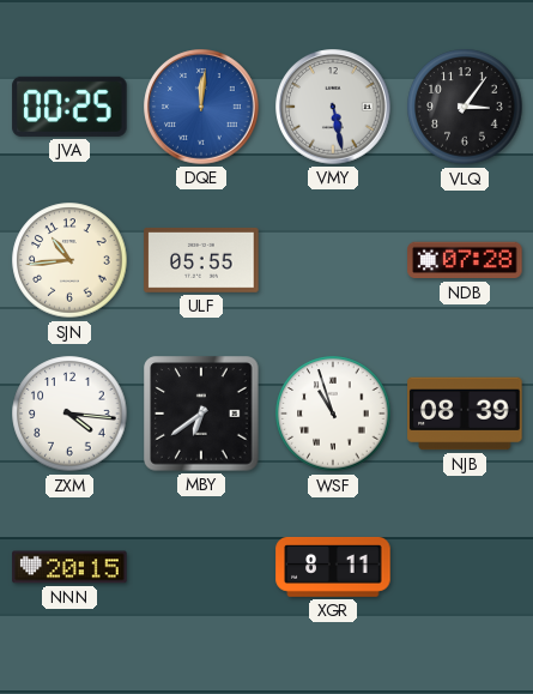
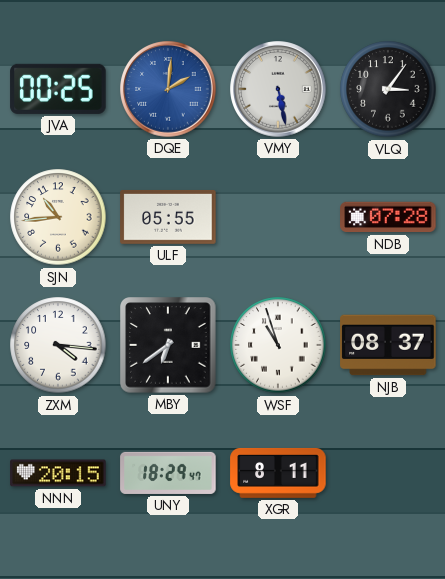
DQE: 12:01 -> 2:01
NJB: 08:39 -> 08:37
UNY: none -> 18:29
